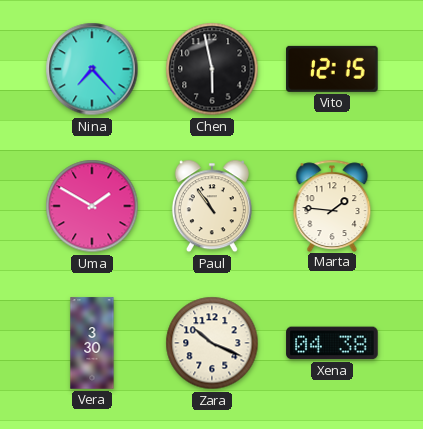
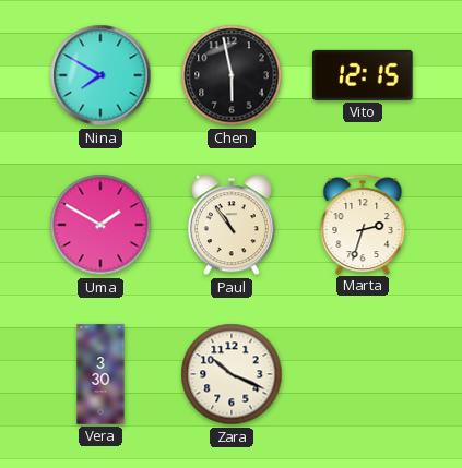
Nina: 7:23 -> 7:50
Marta: 1:46 -> 2:33
Xena: 04:38 -> none
